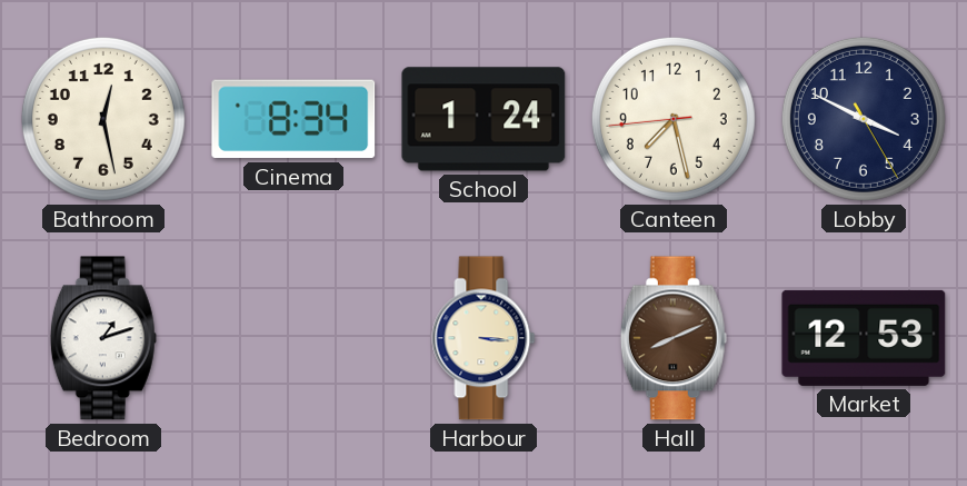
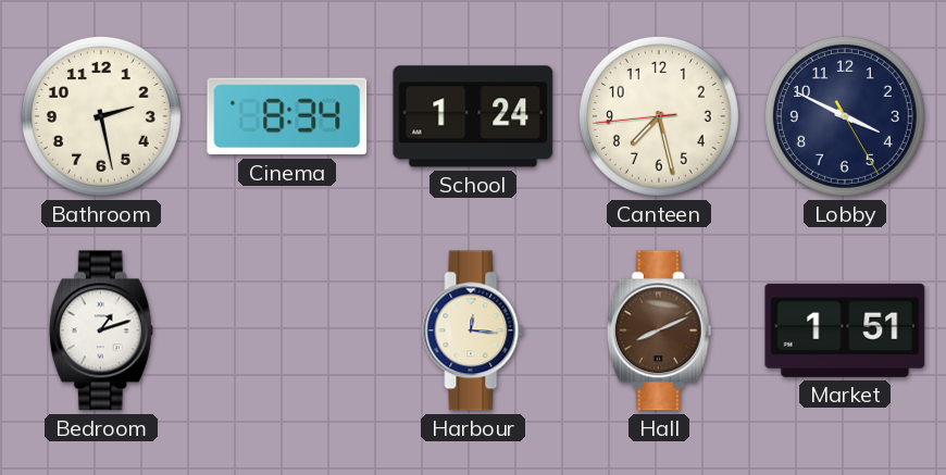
Bathroom: 12:28 -> 2:28
Harbour: 3:16 -> 12:16
Market: 12:53 -> 1:51
